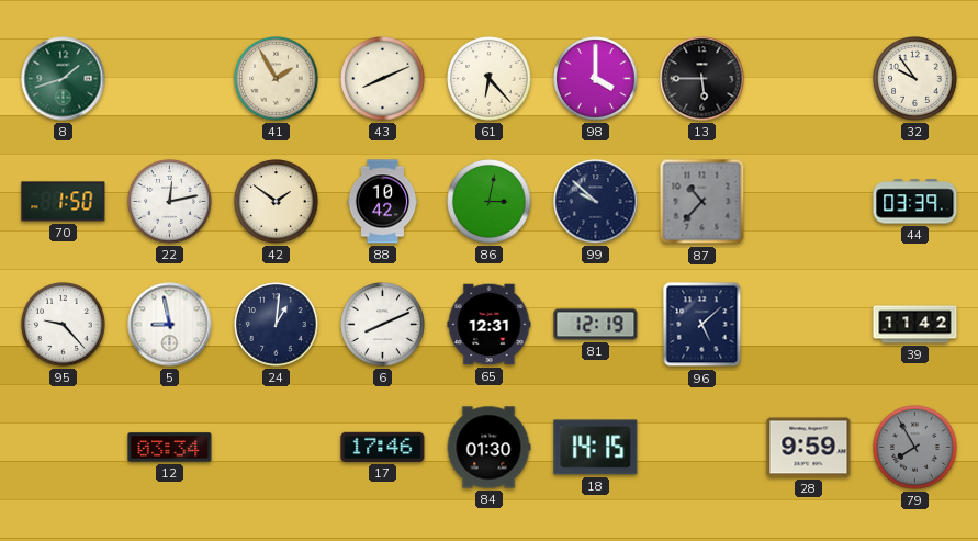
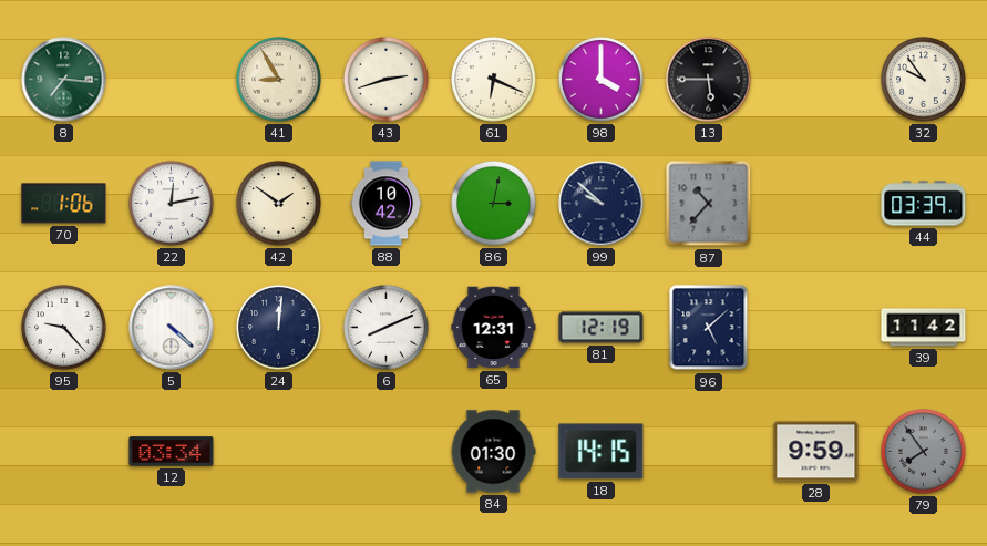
8: 1:42 -> 7:16
41: 1:55 -> 8:55
43: 8:11 -> 2:42
61: 6:23 -> 6:19
70: 1:50 -> 1:06
5: 8:58 -> 4:22
24: 1:01 -> 12:01
17: 17:46 -> none
79: 7:55 -> 7:54
